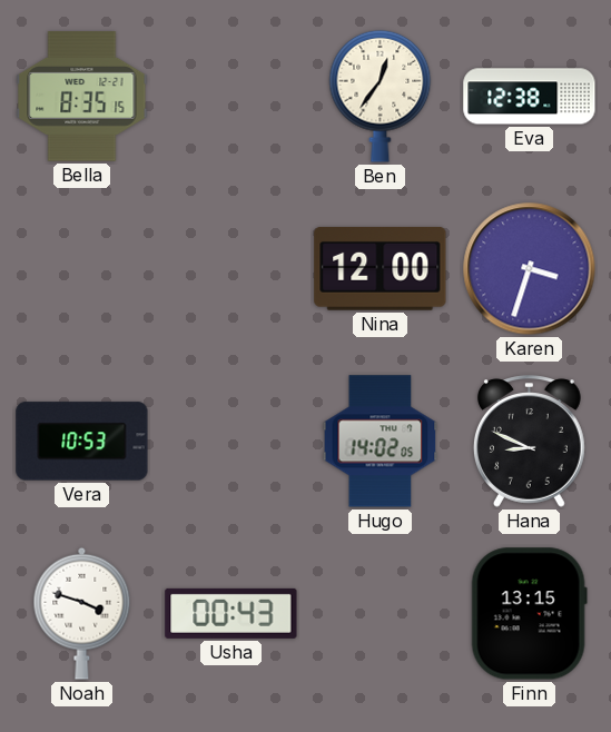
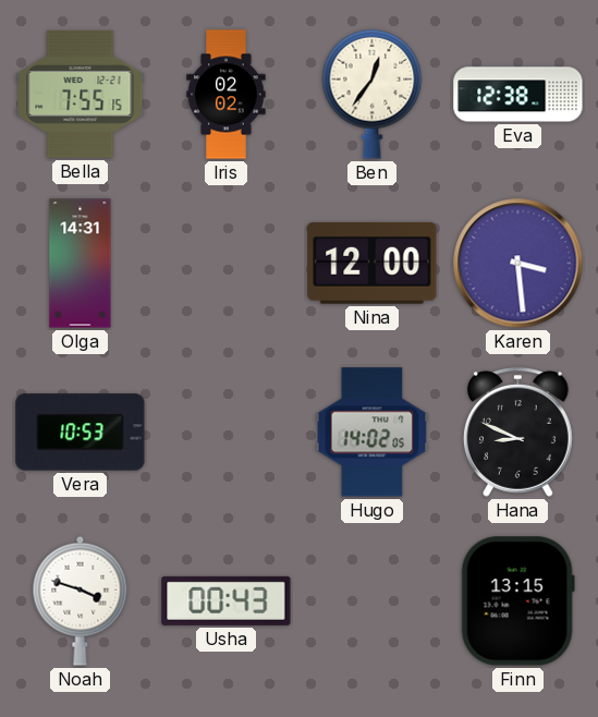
Bella: 8:35 -> 7:55
Iris: none -> 02:02
Olga: none -> 14:31
Karen: 3:33 -> 3:29
